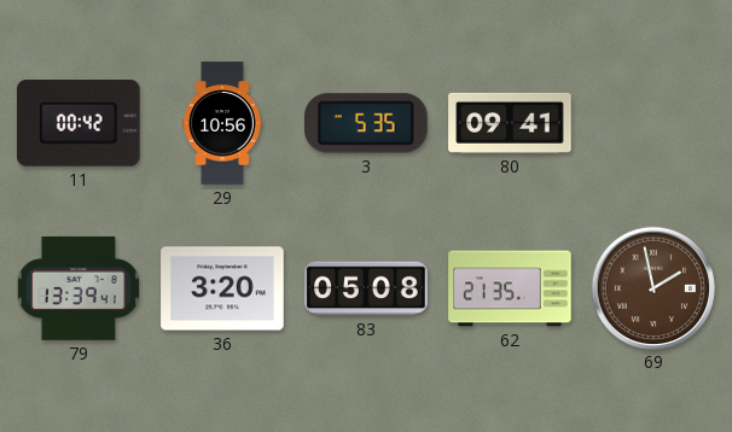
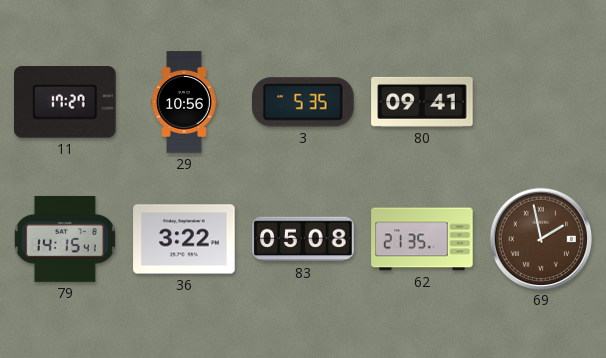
11: 00:42 -> 17:27
79: 13:39 -> 14:15
36: 3:20 -> 3:22
